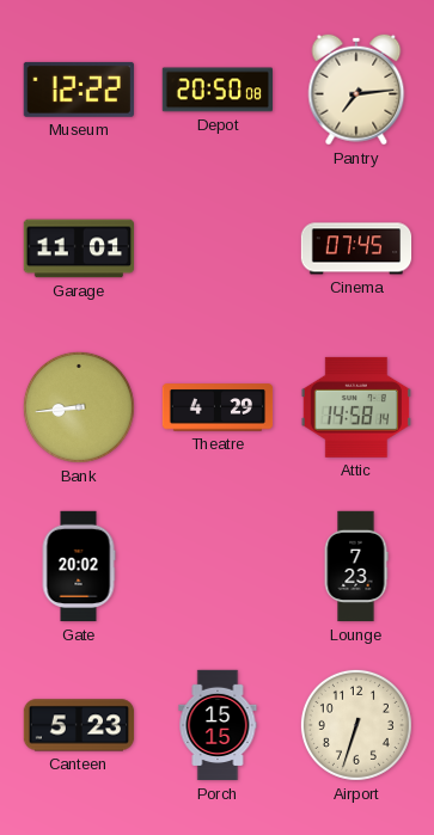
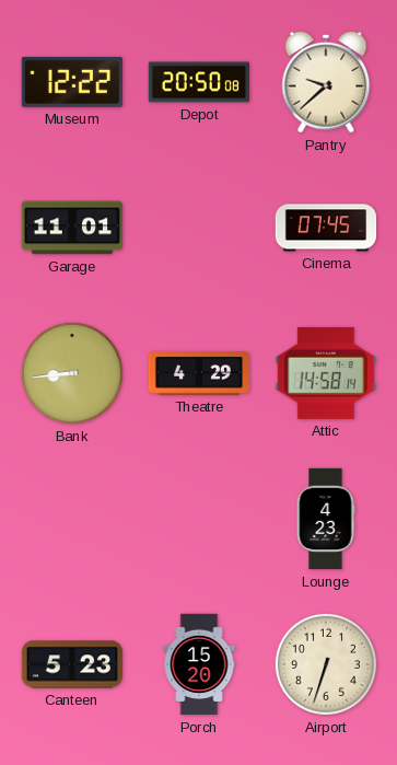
Pantry: 7:14 -> 9:38
Gate: 20:02 -> none
Lounge: 7:23 -> 4:23
Porch: 15:15 -> 15:20
